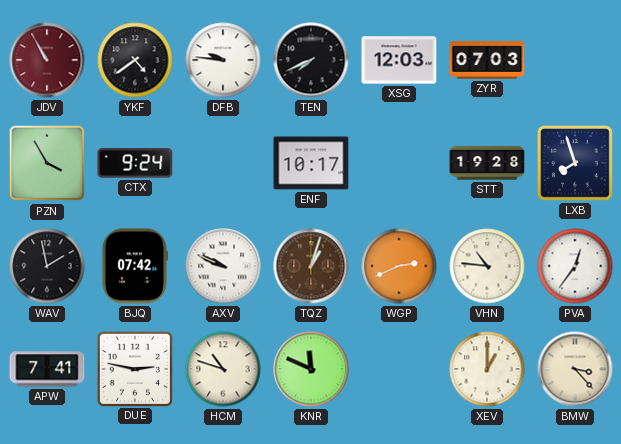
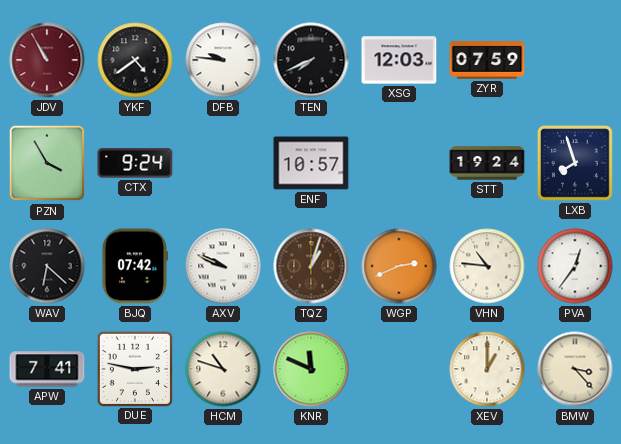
ZYR: 07:03 -> 07:59
ENF: 10:17 -> 10:57
STT: 19:28 -> 19:24
WAV: 1:58 -> 6:22
